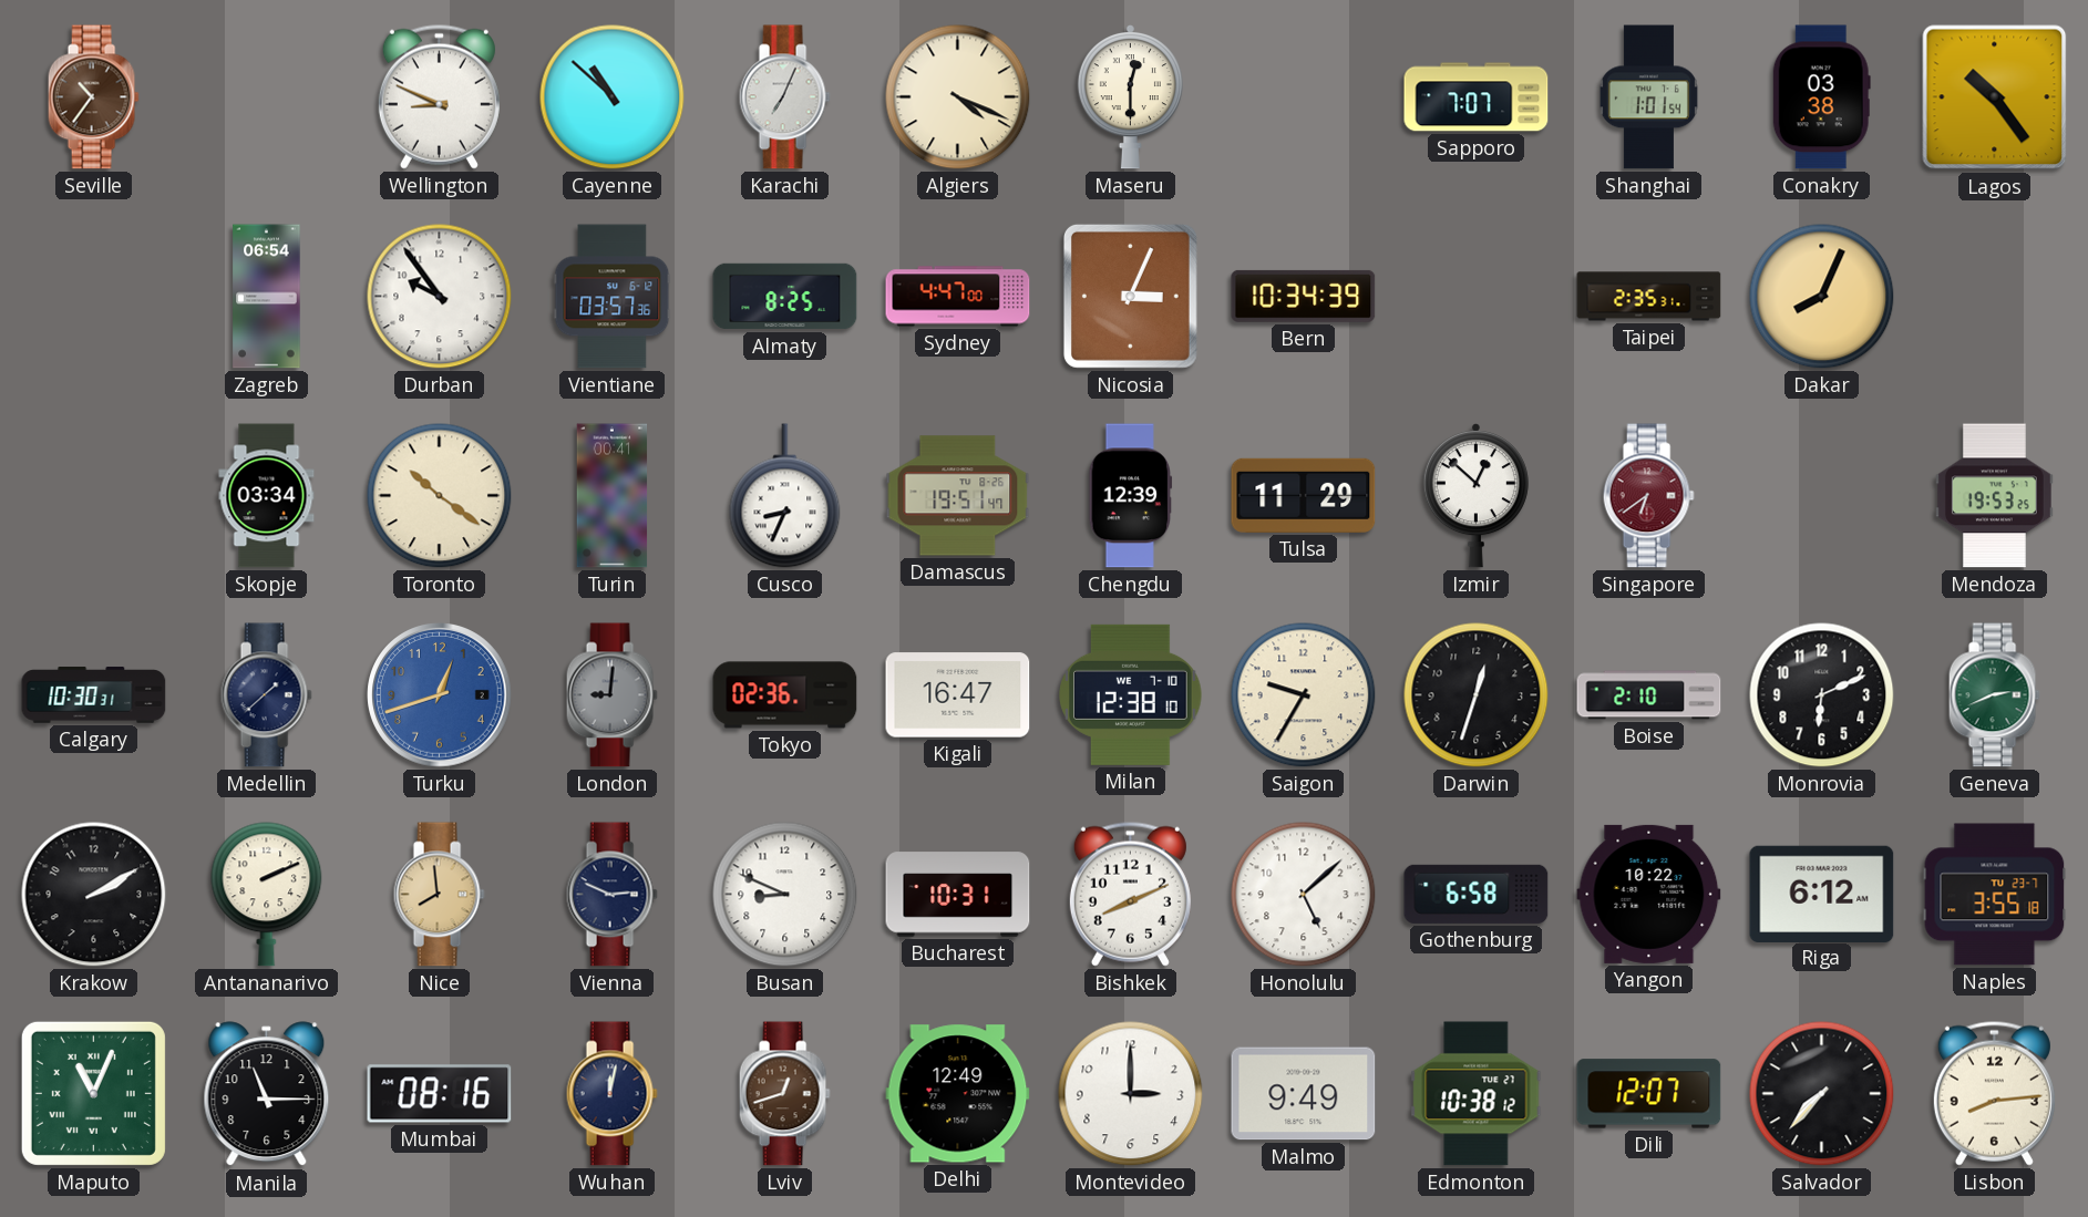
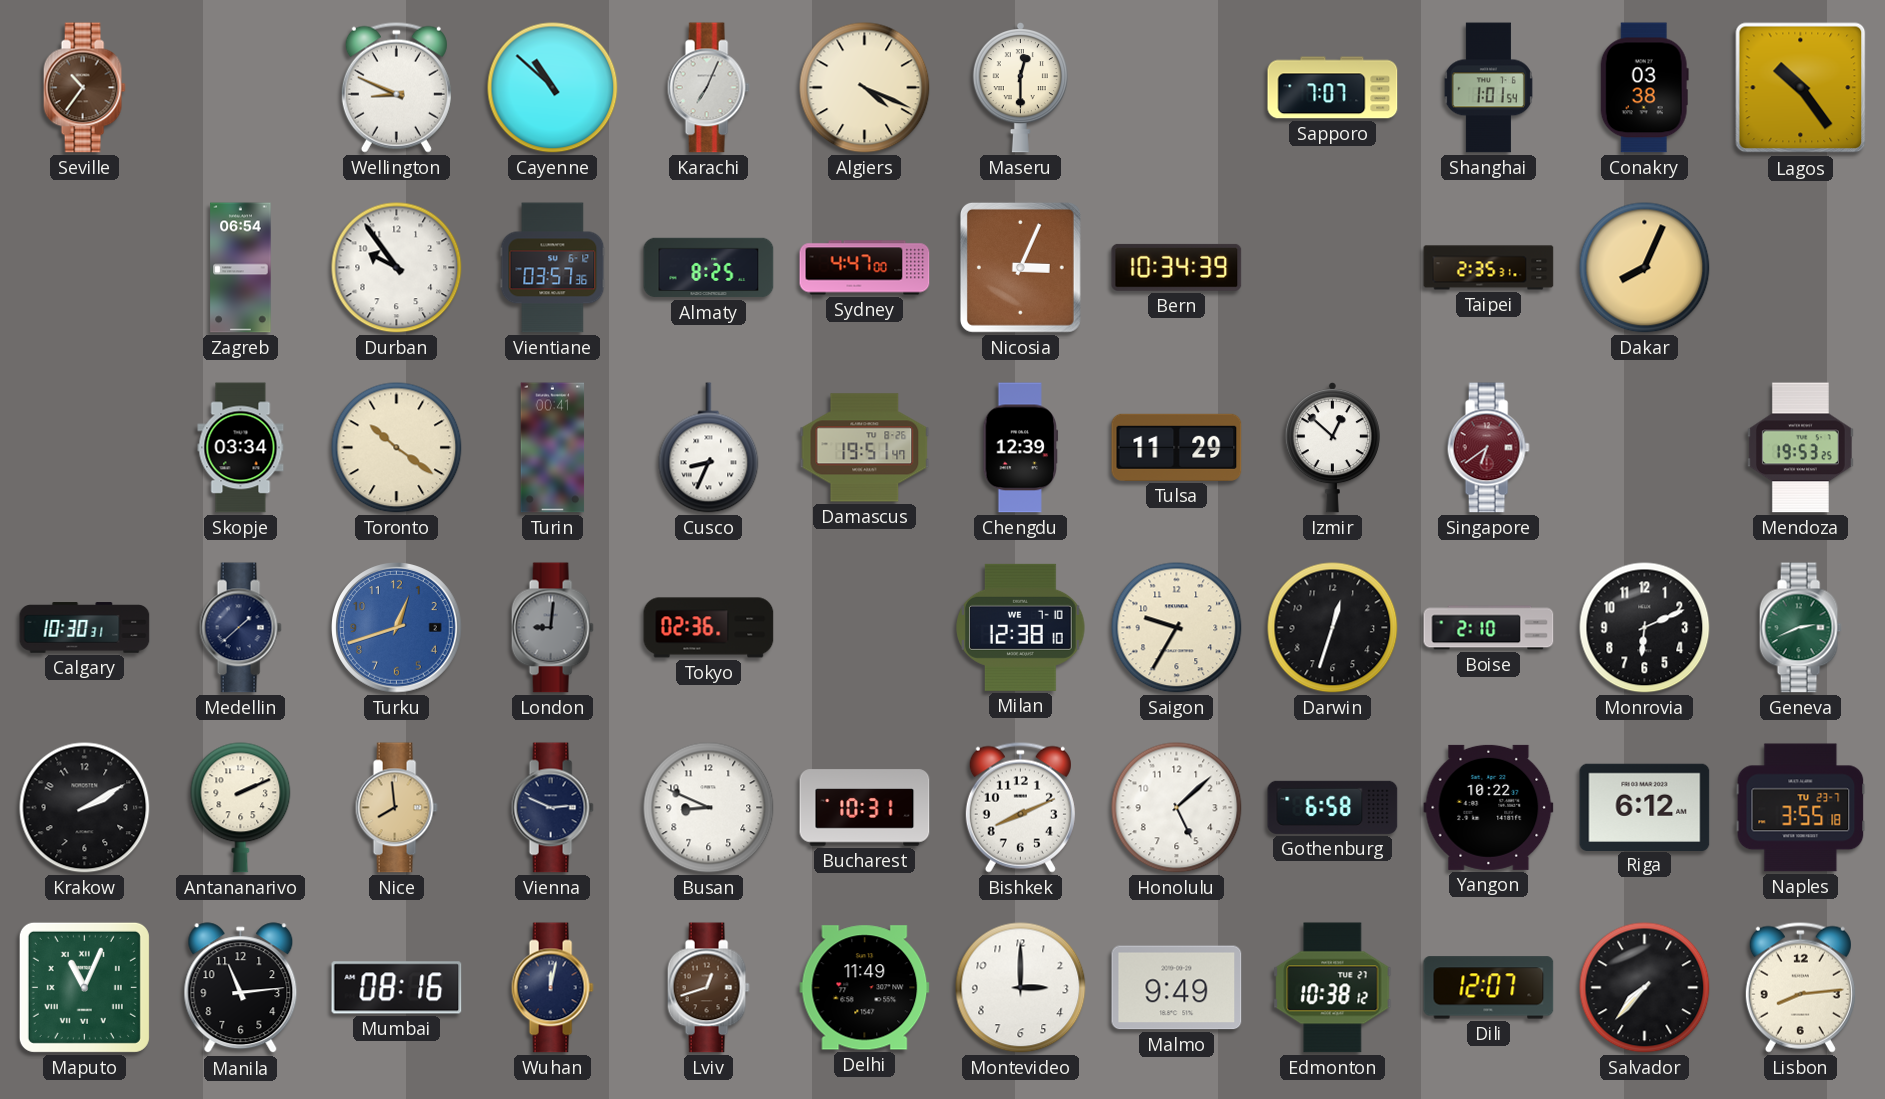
Kigali: 16:47 -> none
Manila: 11:15 -> 11:14
Delhi: 12:49 -> 11:49
